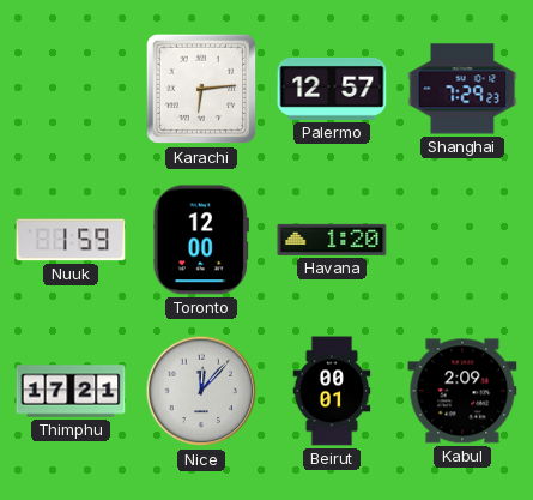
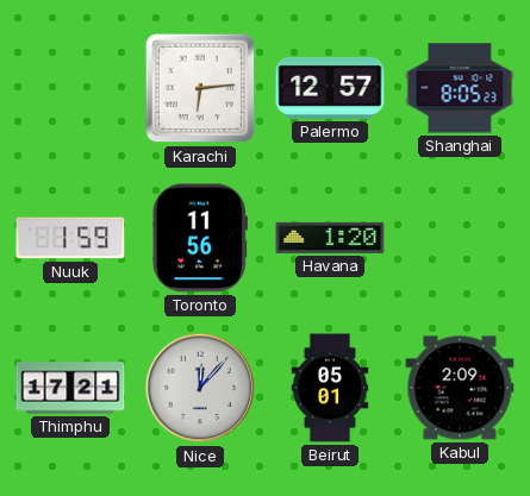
Shanghai: 7:29 -> 8:05
Toronto: 12:00 -> 11:56
Beirut: 00:01 -> 05:01
